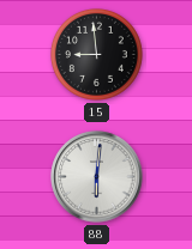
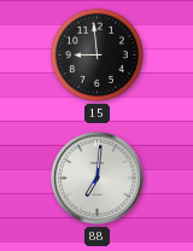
88: 6:01 -> 7:01
